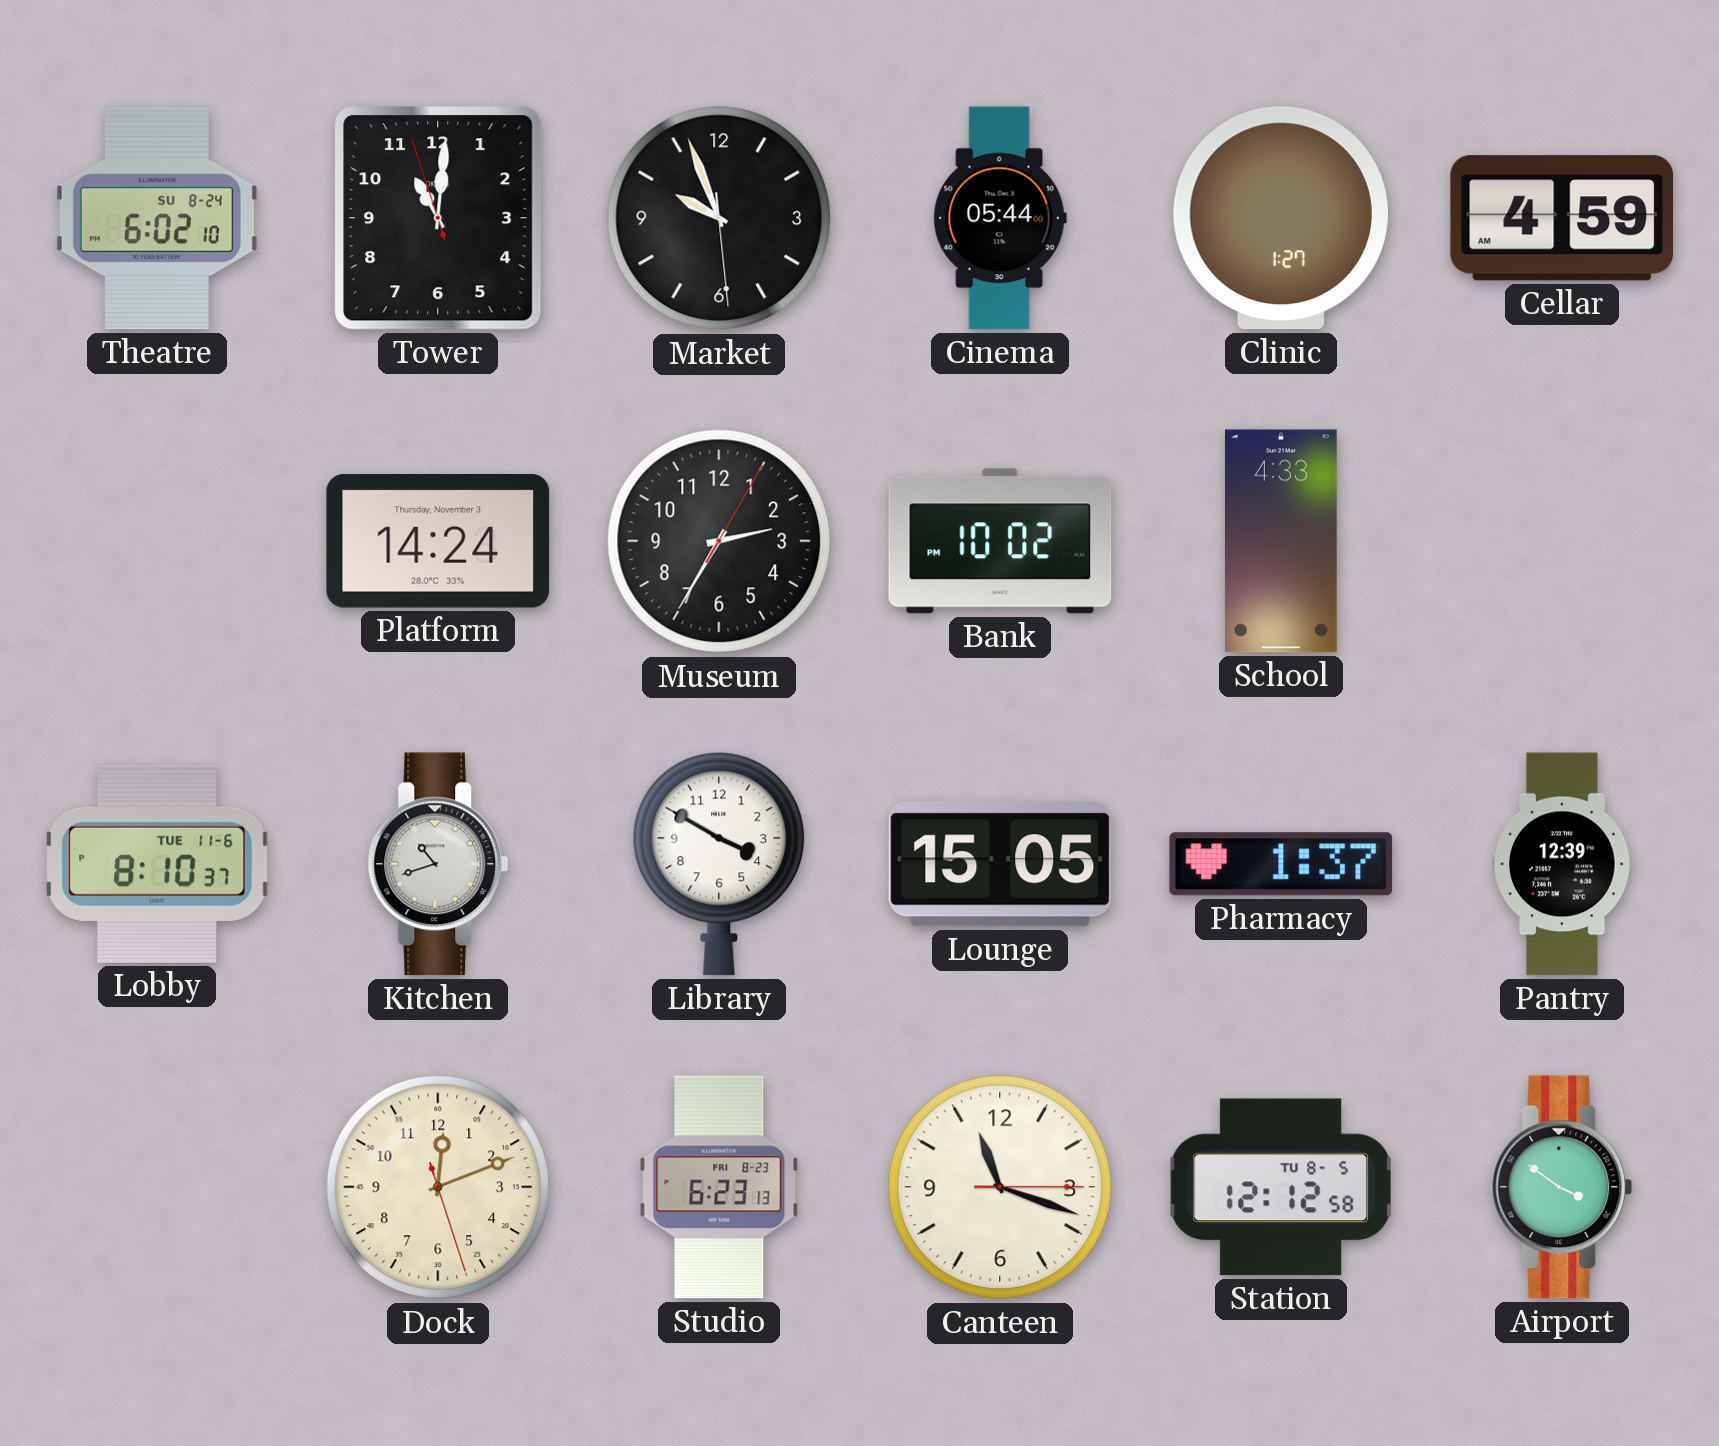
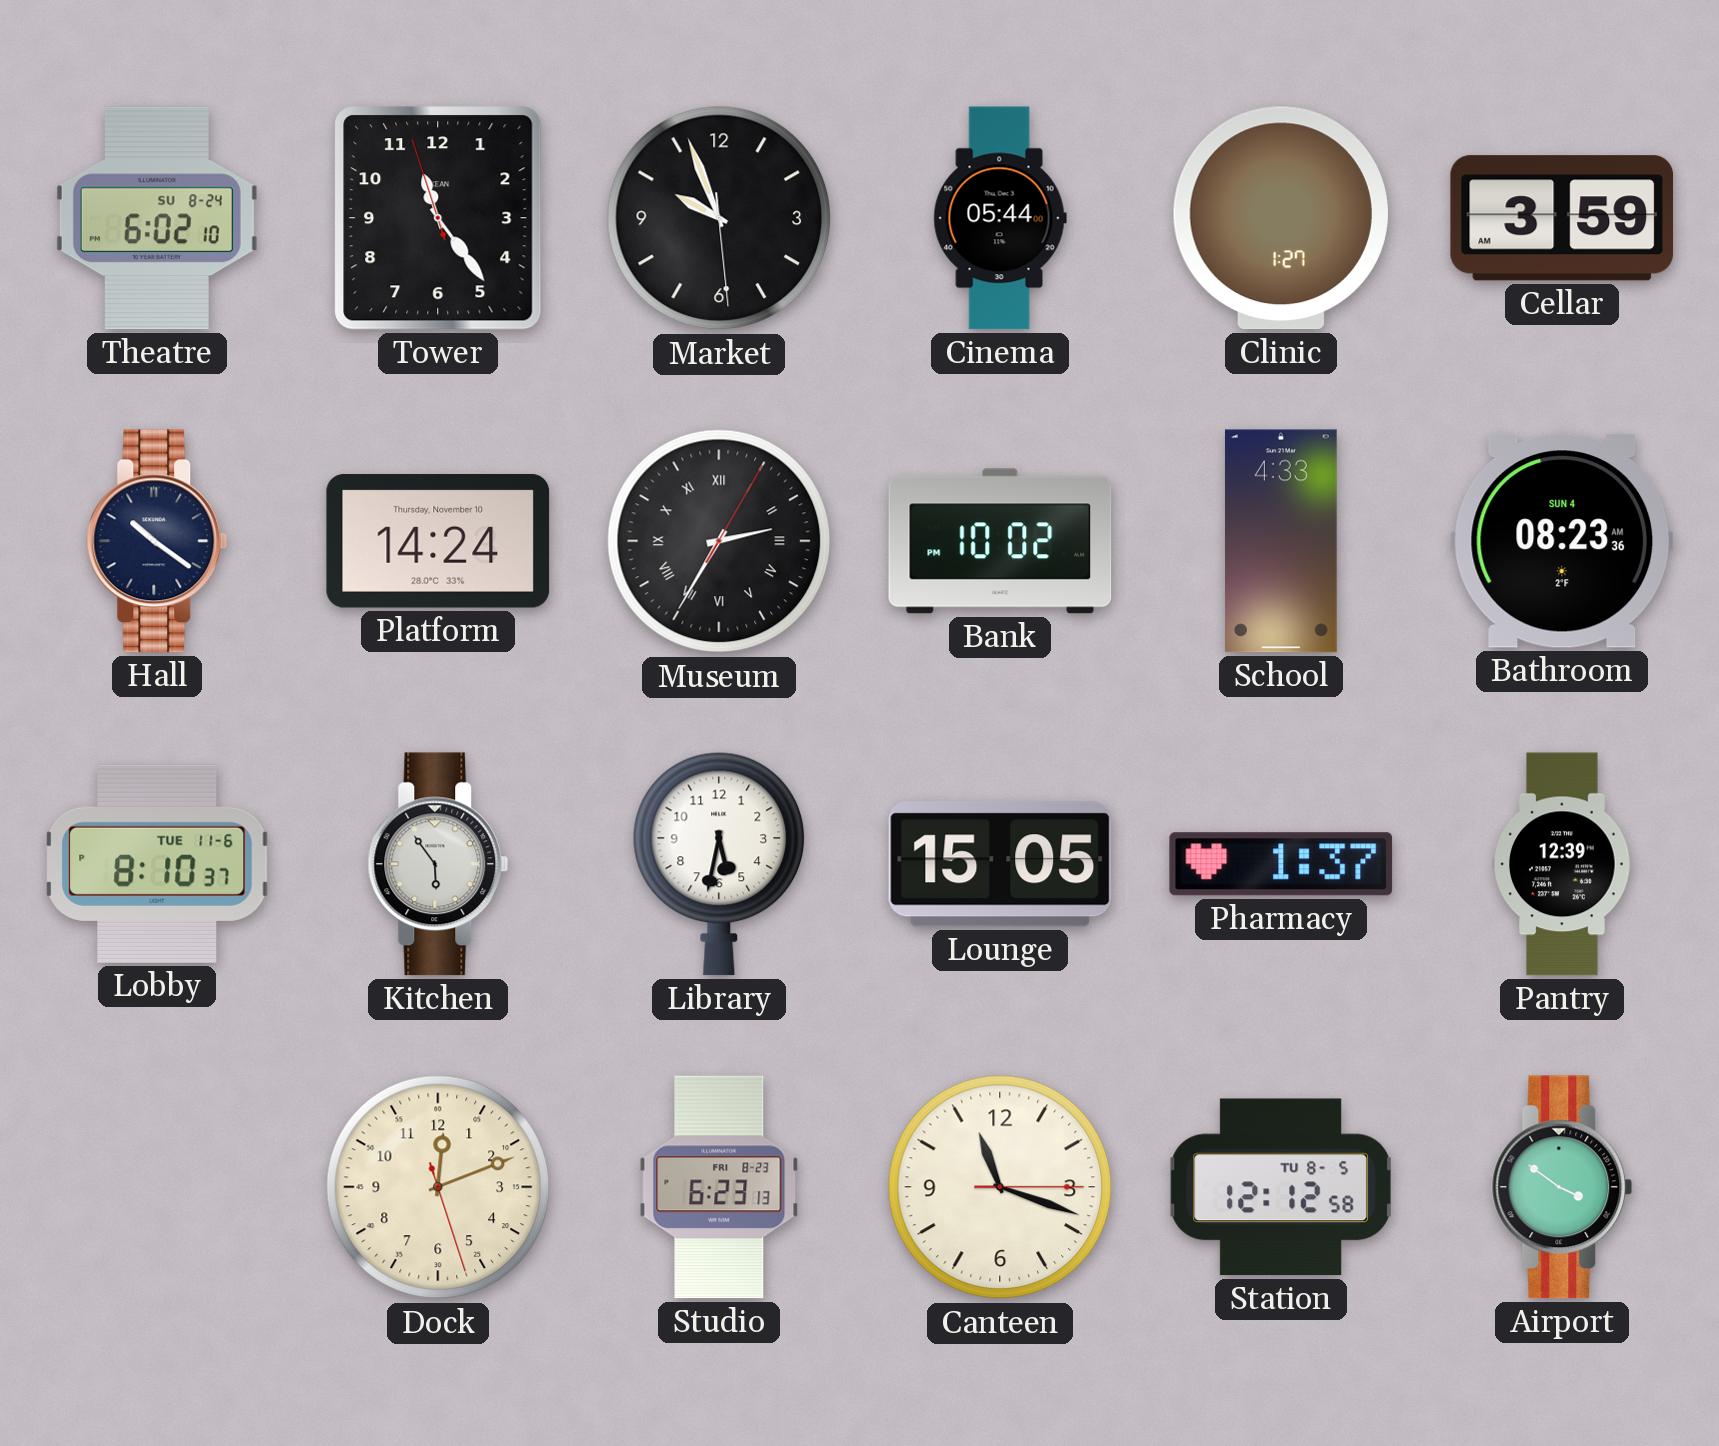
Tower: 11:00 -> 11:23
Cellar: 4:59 -> 3:59
Hall: none -> 10:21
Platform date: Thursday, November 3 -> Thursday, November 10
Museum numerals: Arabic -> Roman
Bathroom: none -> 08:23
Kitchen: 10:42 -> 5:54
Library: 3:50 -> 5:32
